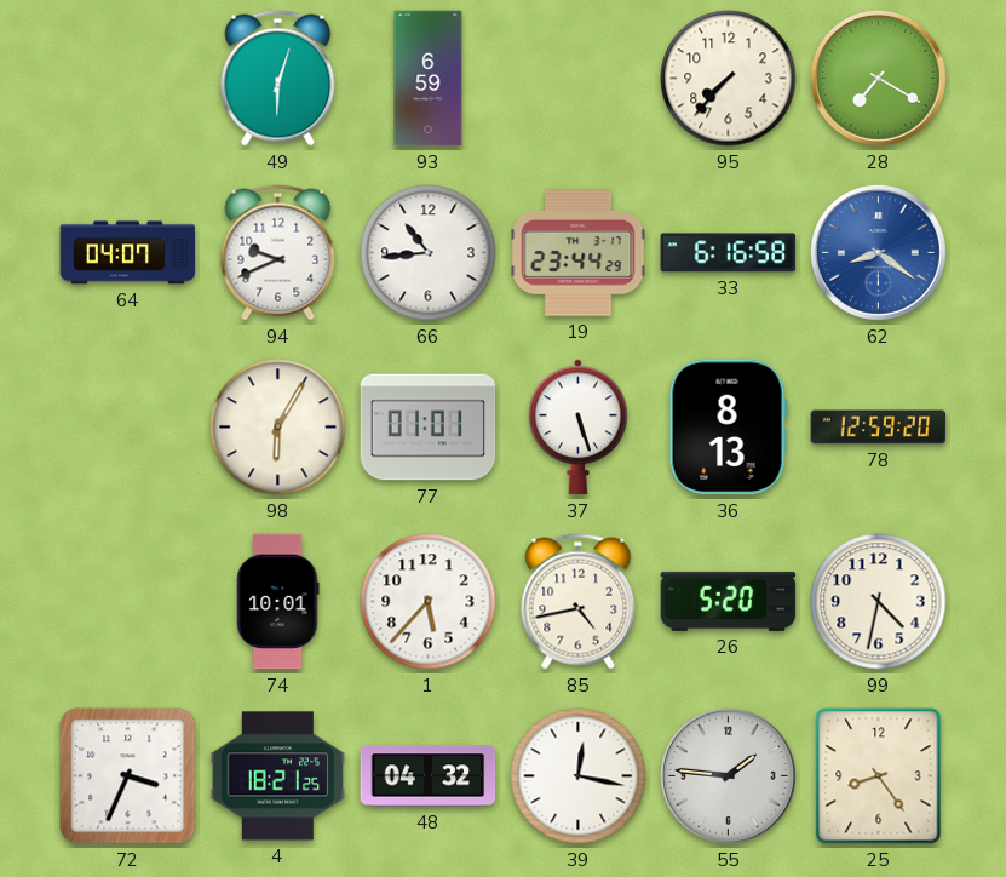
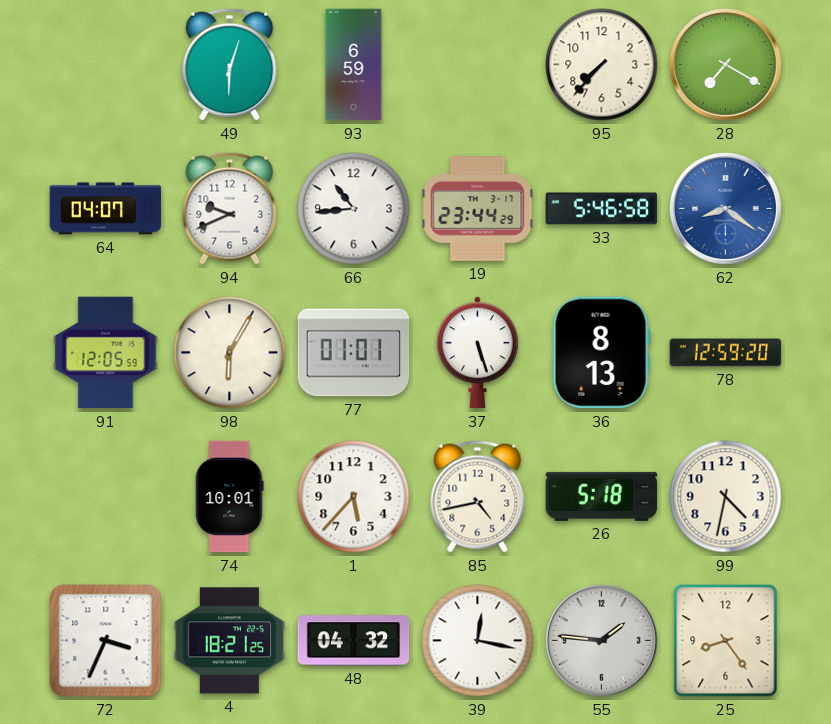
33: 6:16 -> 5:46
91: none -> 12:05
26: 5:20 -> 5:18
